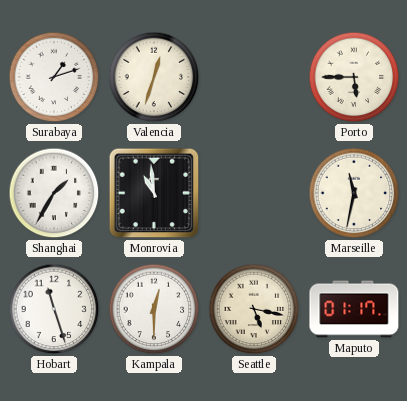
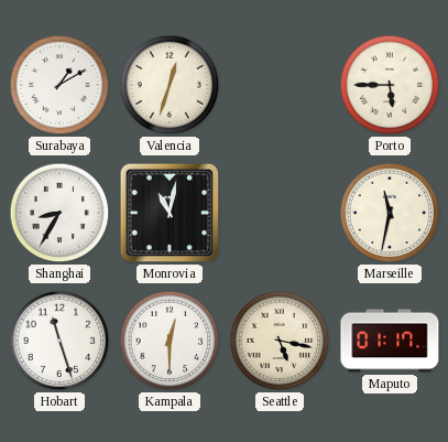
Surabaya: 1:12 -> 1:10
Shanghai: 1:35 -> 8:35
Monrovia: 10:59 -> 11:02
